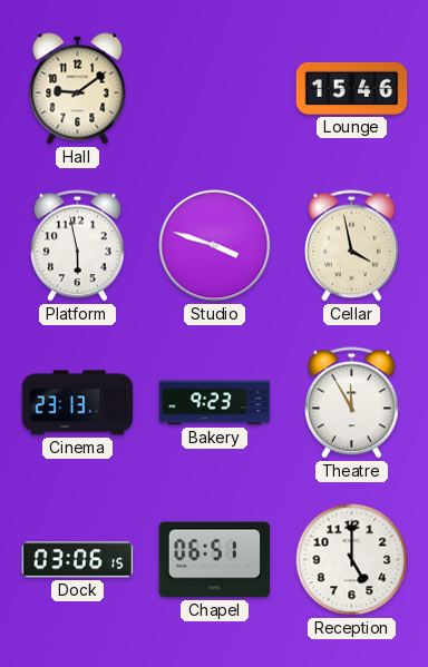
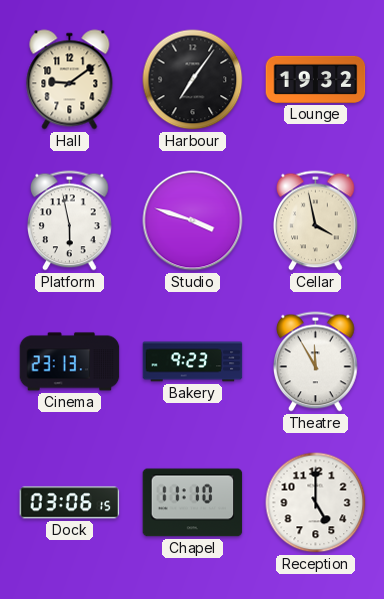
Harbour: none -> 7:06
Lounge: 15:46 -> 19:32
Chapel: 06:51 -> 11:10
